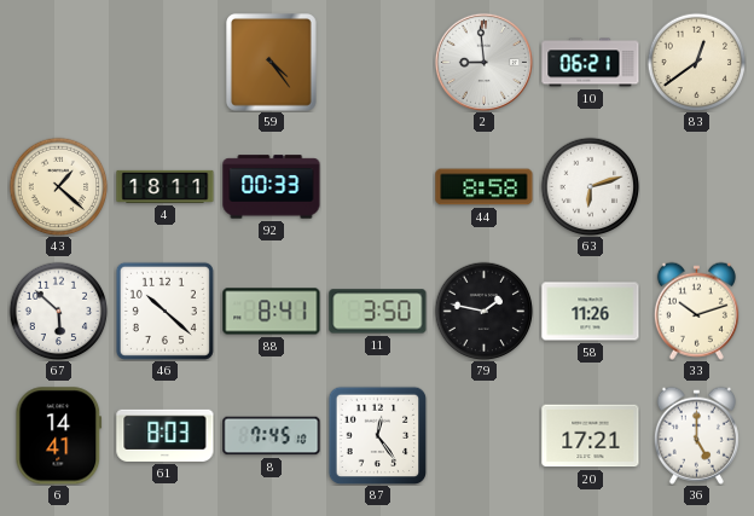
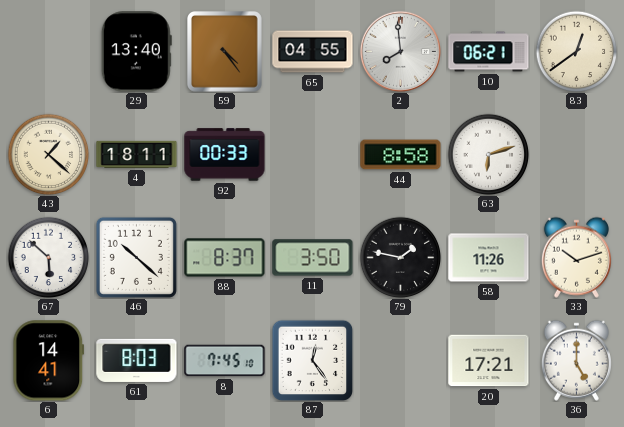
29: none -> 13:40
65: none -> 04:55
2: 8:59 -> 7:59
88: 8:41 -> 8:37
